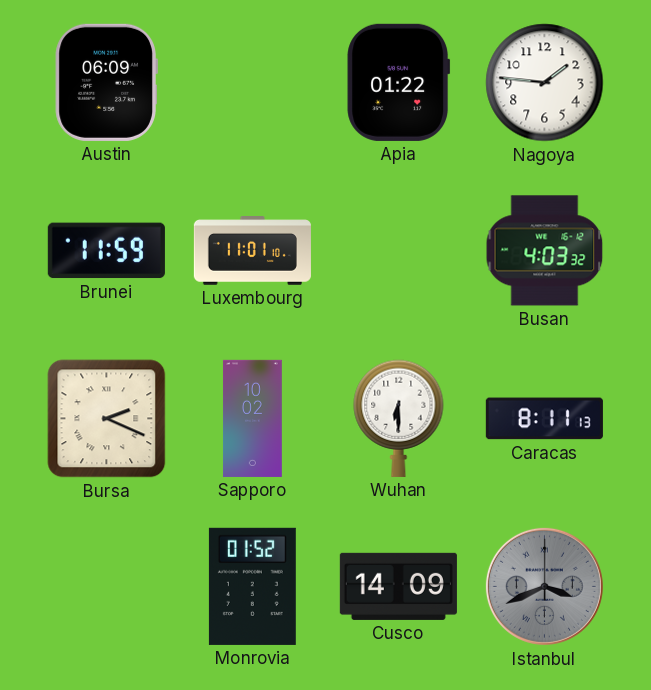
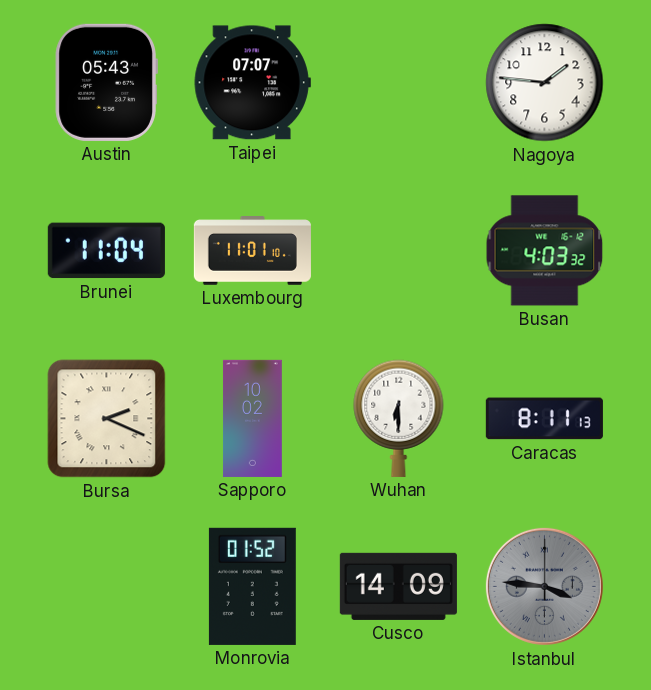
Austin: 06:09 -> 05:43
Taipei: none -> 07:07
Apia: 01:22 -> none
Brunei: 11:59 -> 11:04
Istanbul: 3:41 -> 3:46
